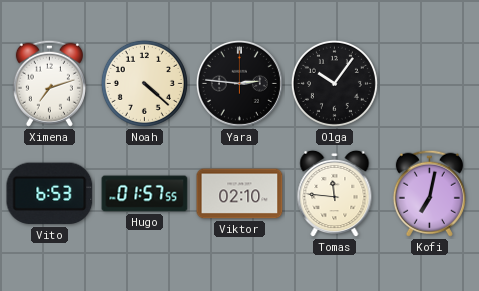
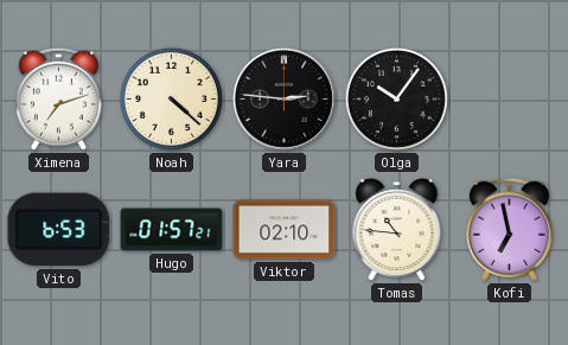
Hugo: 01:57:55 -> 01:57:21
Tomas: 11:46 -> 10:46
Kofi: 7:02 -> 6:58
